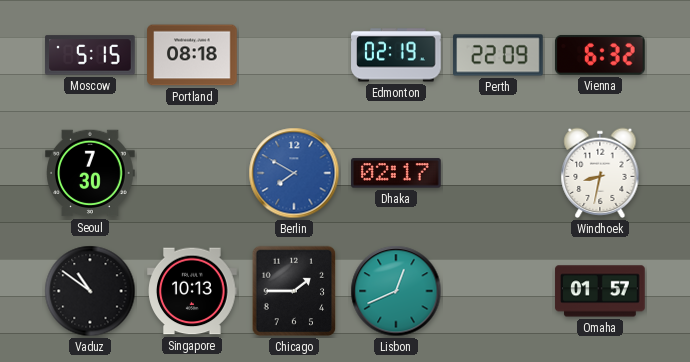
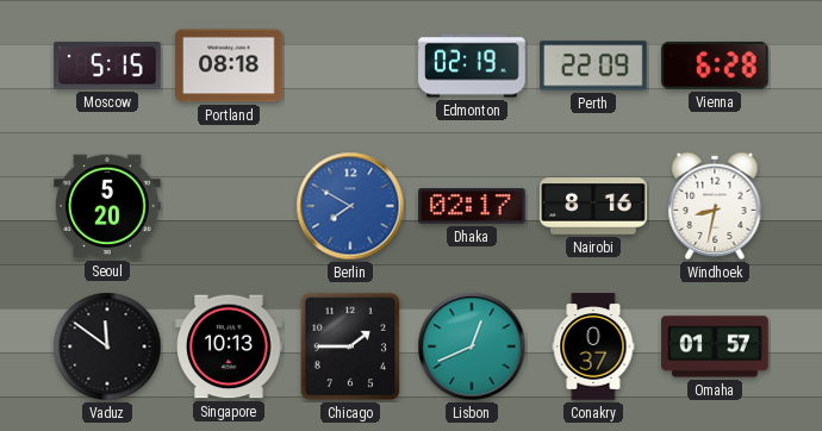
Vienna: 6:32 -> 6:28
Seoul: 7:30 -> 5:20
Nairobi: none -> 8:16
Vaduz: 10:51 -> 11:51
Conakry: none -> 0:37
